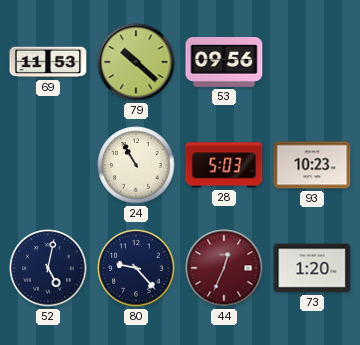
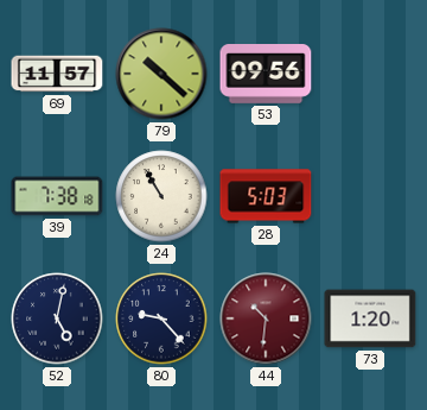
69: 11:53 -> 11:57
39: none -> 7:38
93: 10:23 -> none
44: 12:34 -> 10:31
